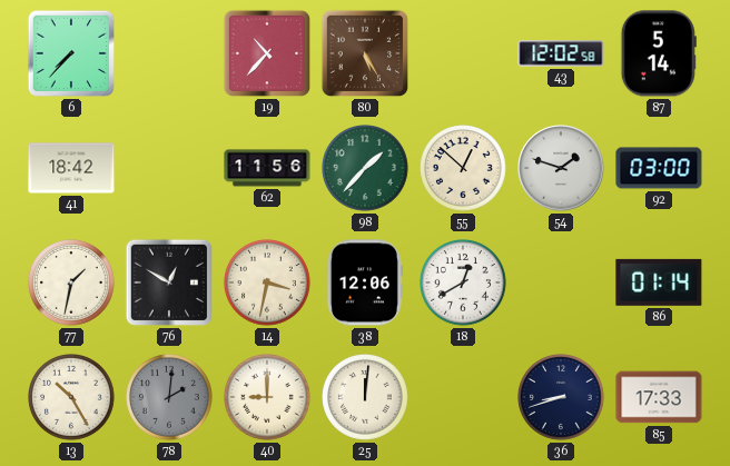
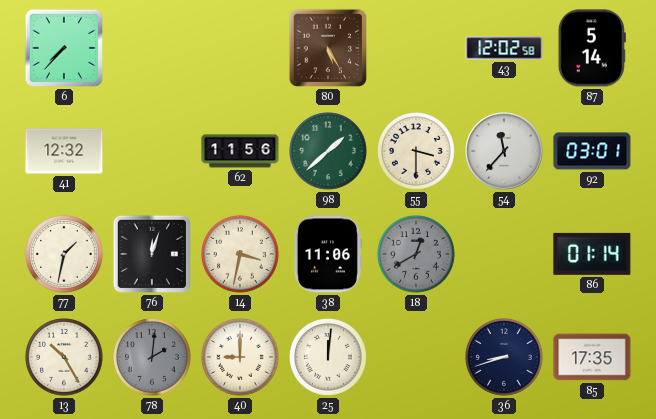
19: 10:37 -> none
41: 18:42 -> 12:32
98: 1:37 -> 1:38
55: 12:52 -> 3:30
54: 1:48 -> 11:37
92: 03:00 -> 03:01
76: 12:50 -> 12:03
38: 12:06 -> 11:06
18 dial: white -> grey
85: 17:33 -> 17:35
